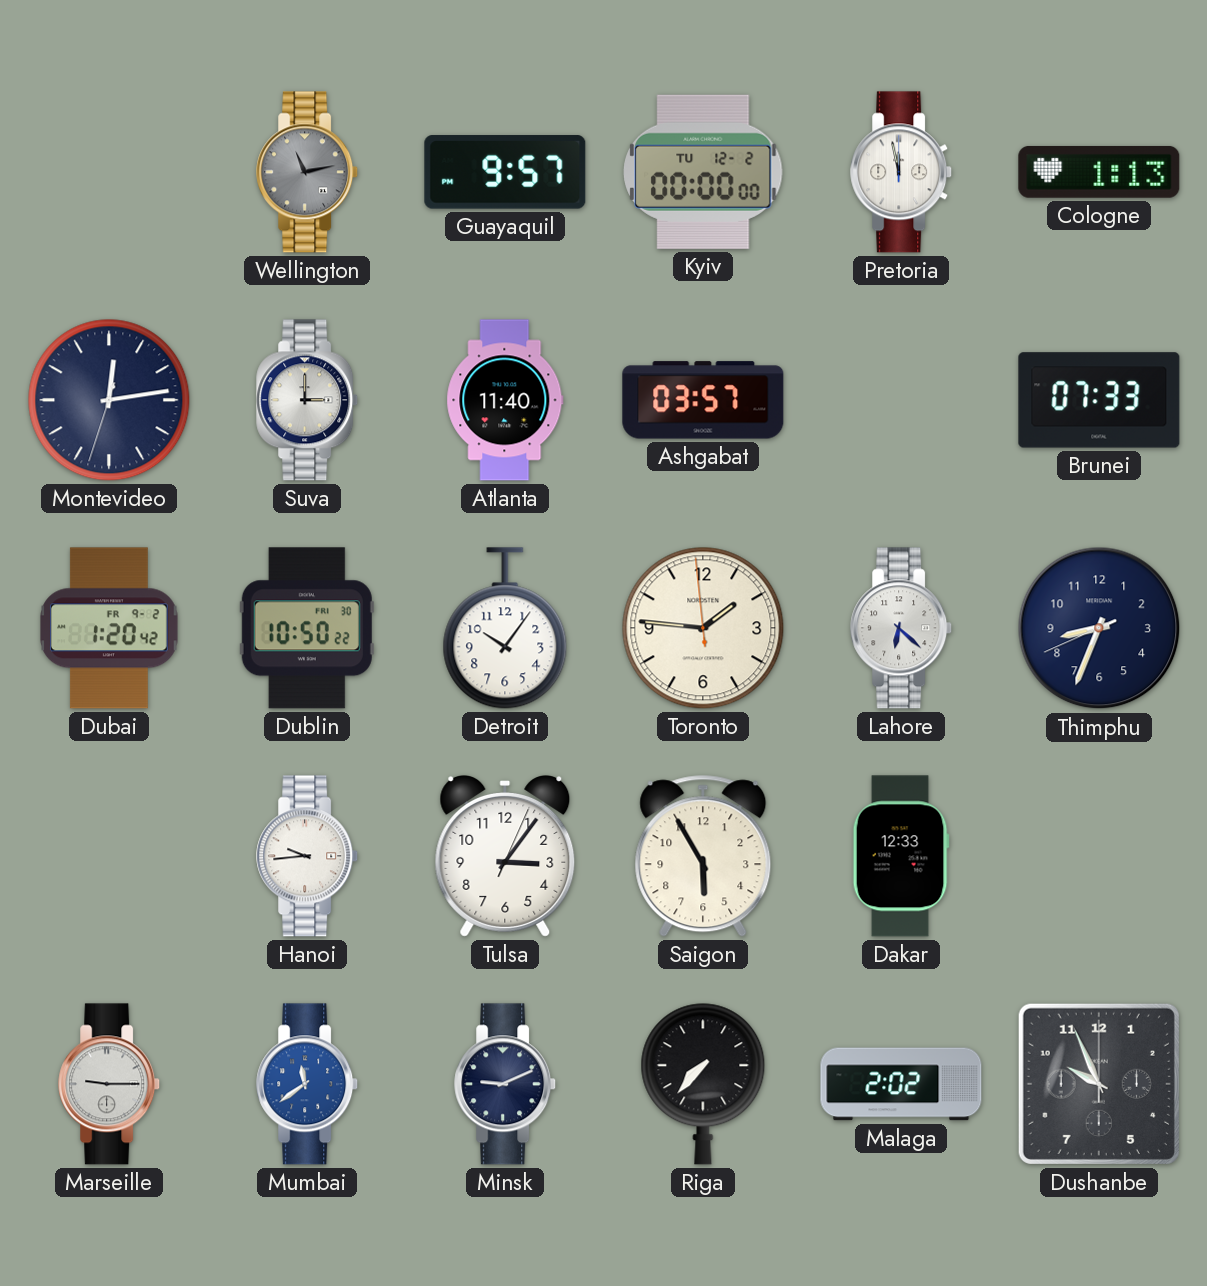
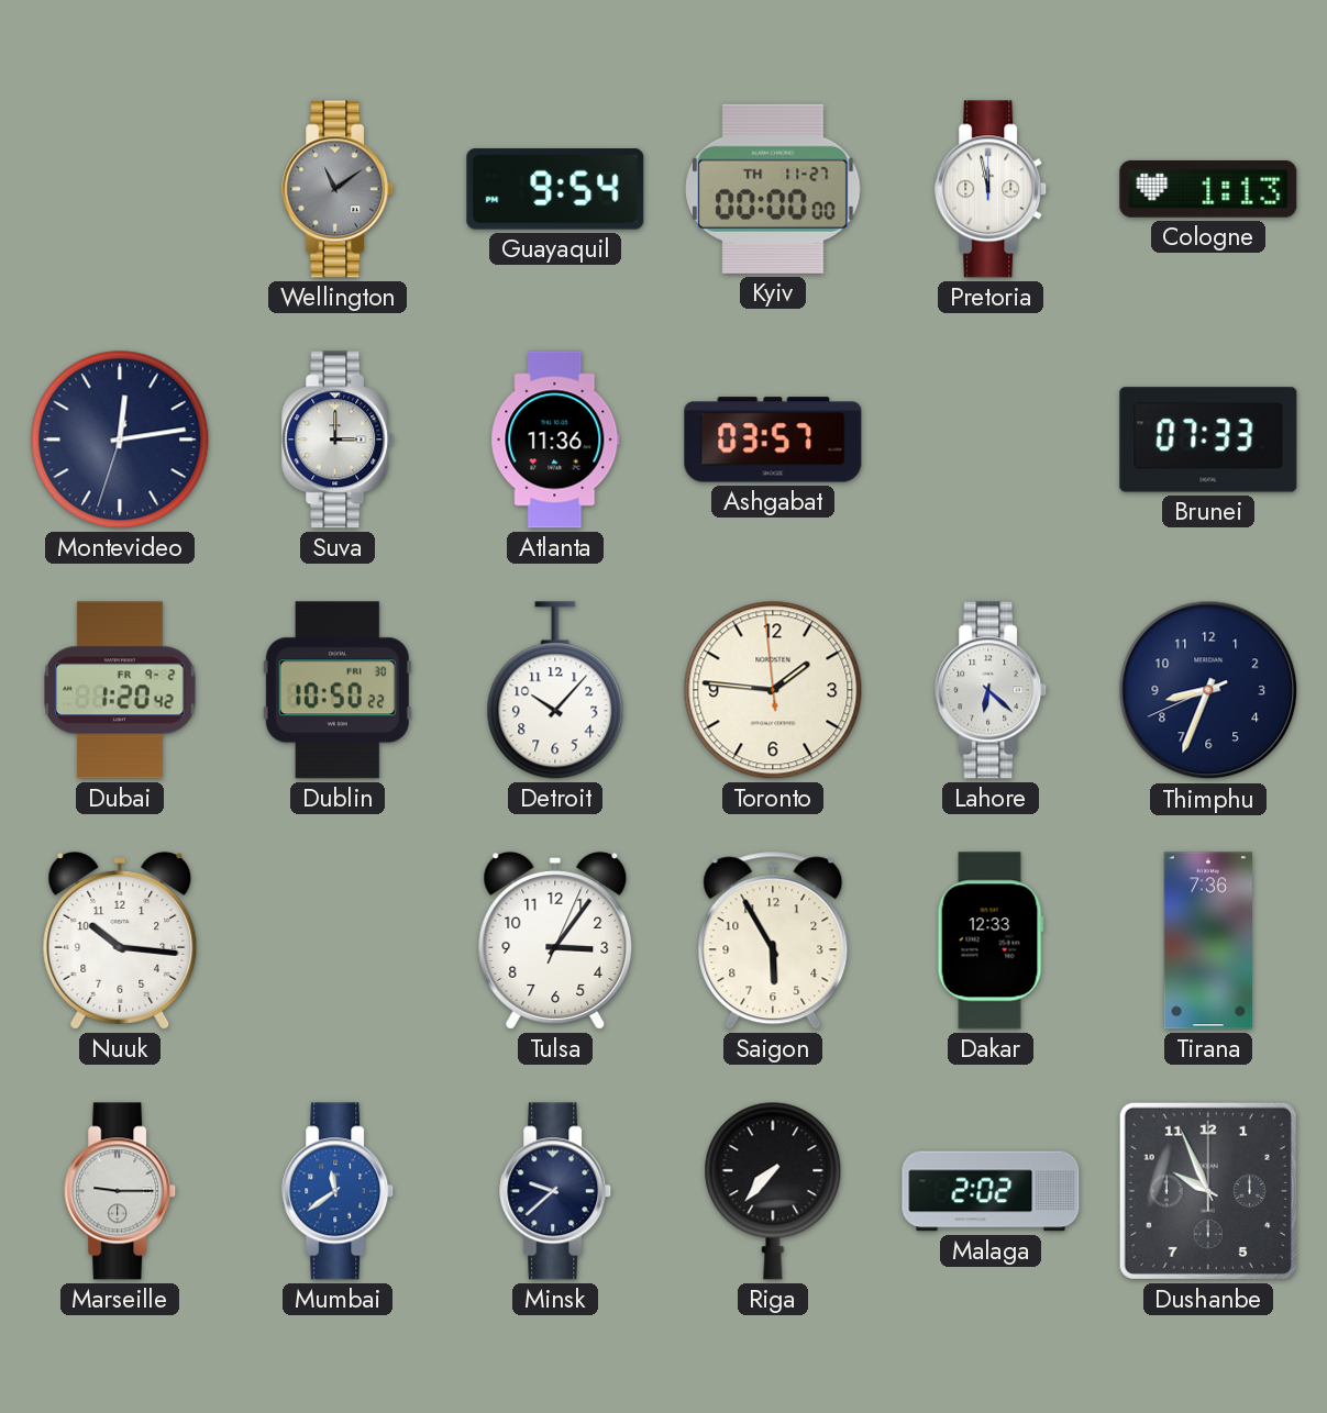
Wellington: 11:13 -> 11:09
Guayaquil: 9:57 -> 9:54
Kyiv date: TU 12-2 -> TH 11-27
Atlanta: 11:40 -> 11:36
Detroit: 10:06 -> 10:07
Nuuk: none -> 10:16
Hanoi: 9:44 -> none
Tirana: none -> 7:36
Minsk: 9:11 -> 9:38
